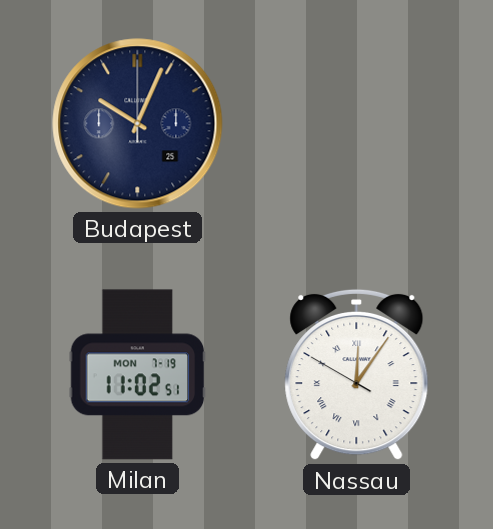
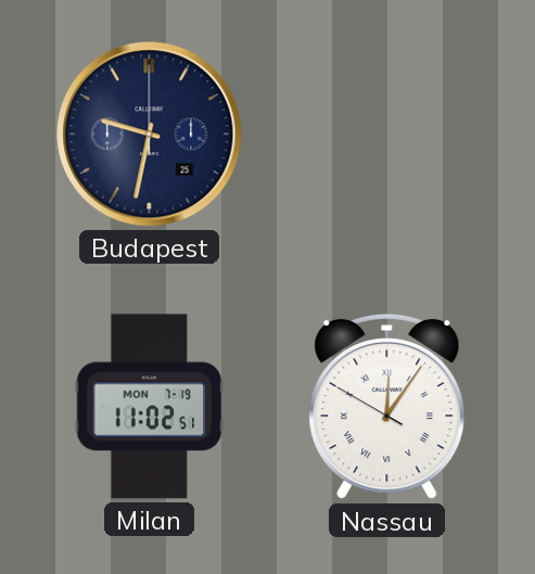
Budapest: 10:04 -> 9:32
